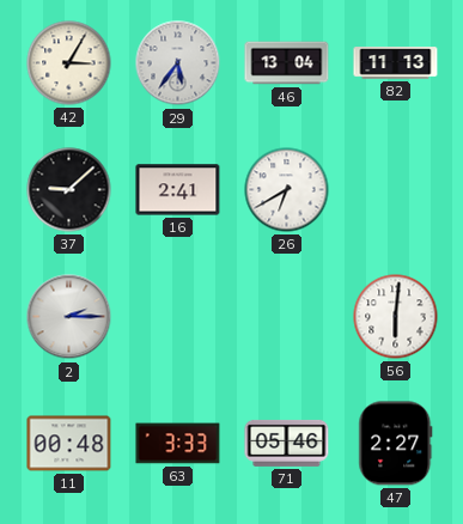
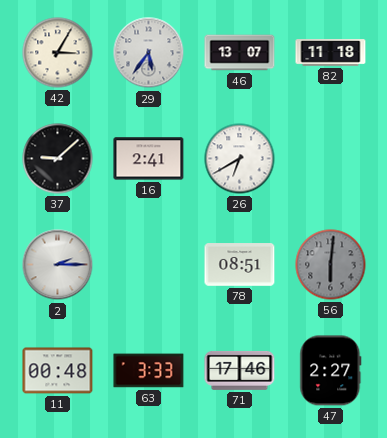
46: 13:04 -> 13:07
82: 11:13 -> 11:18
78: none -> 08:51
56 dial: white -> grey
71: 05:46 -> 17:46
